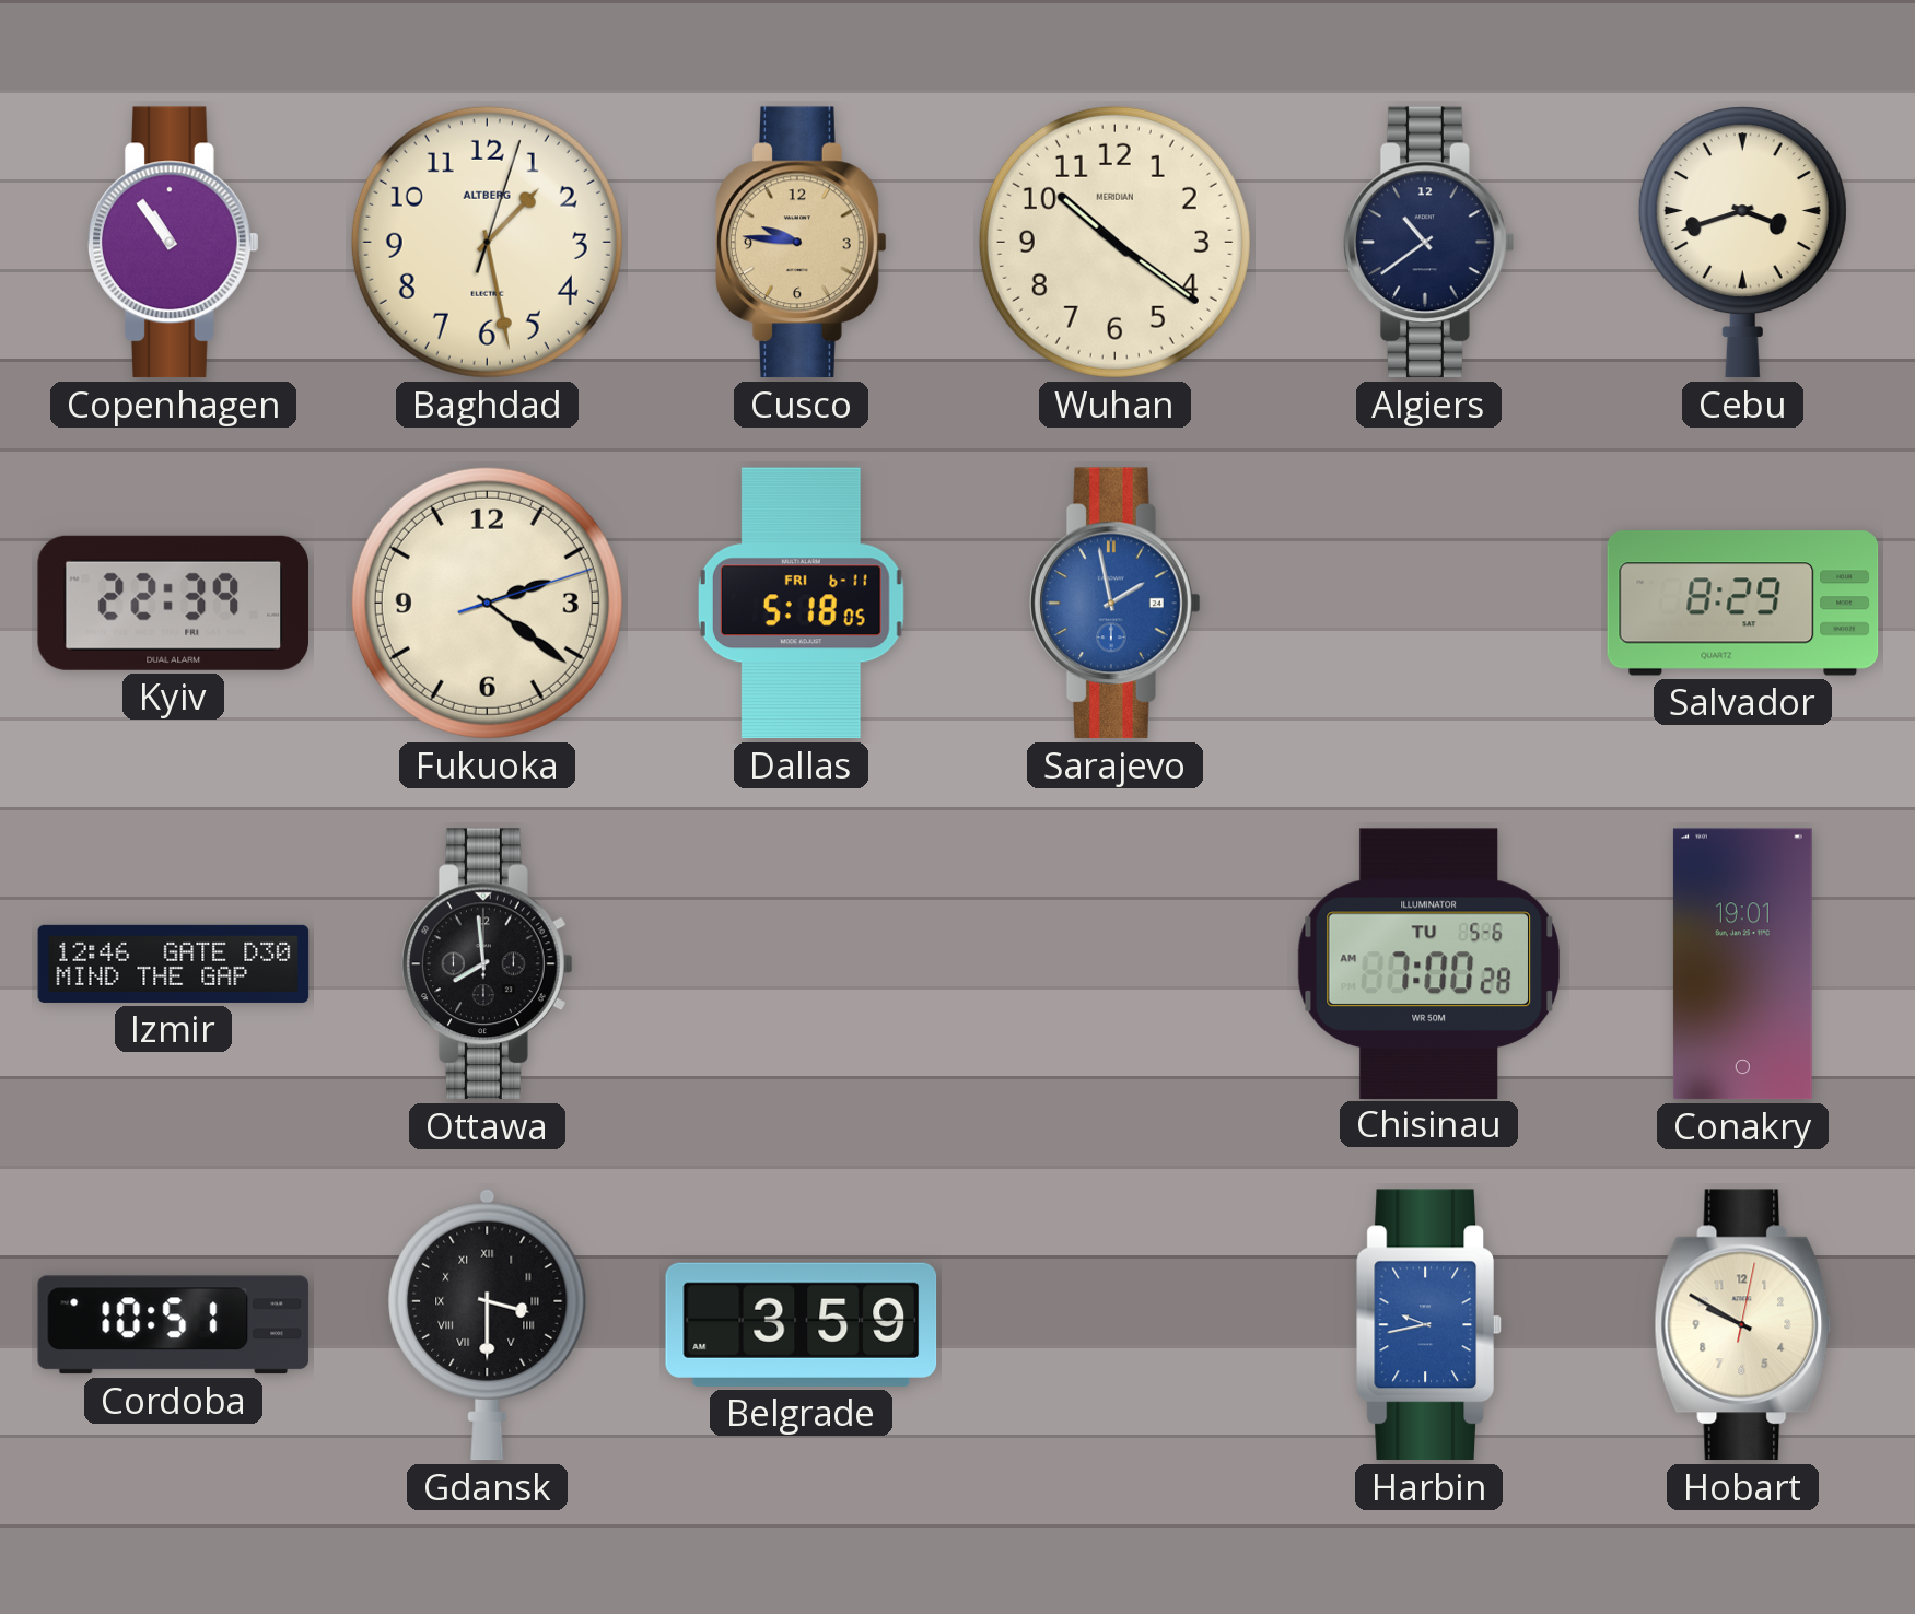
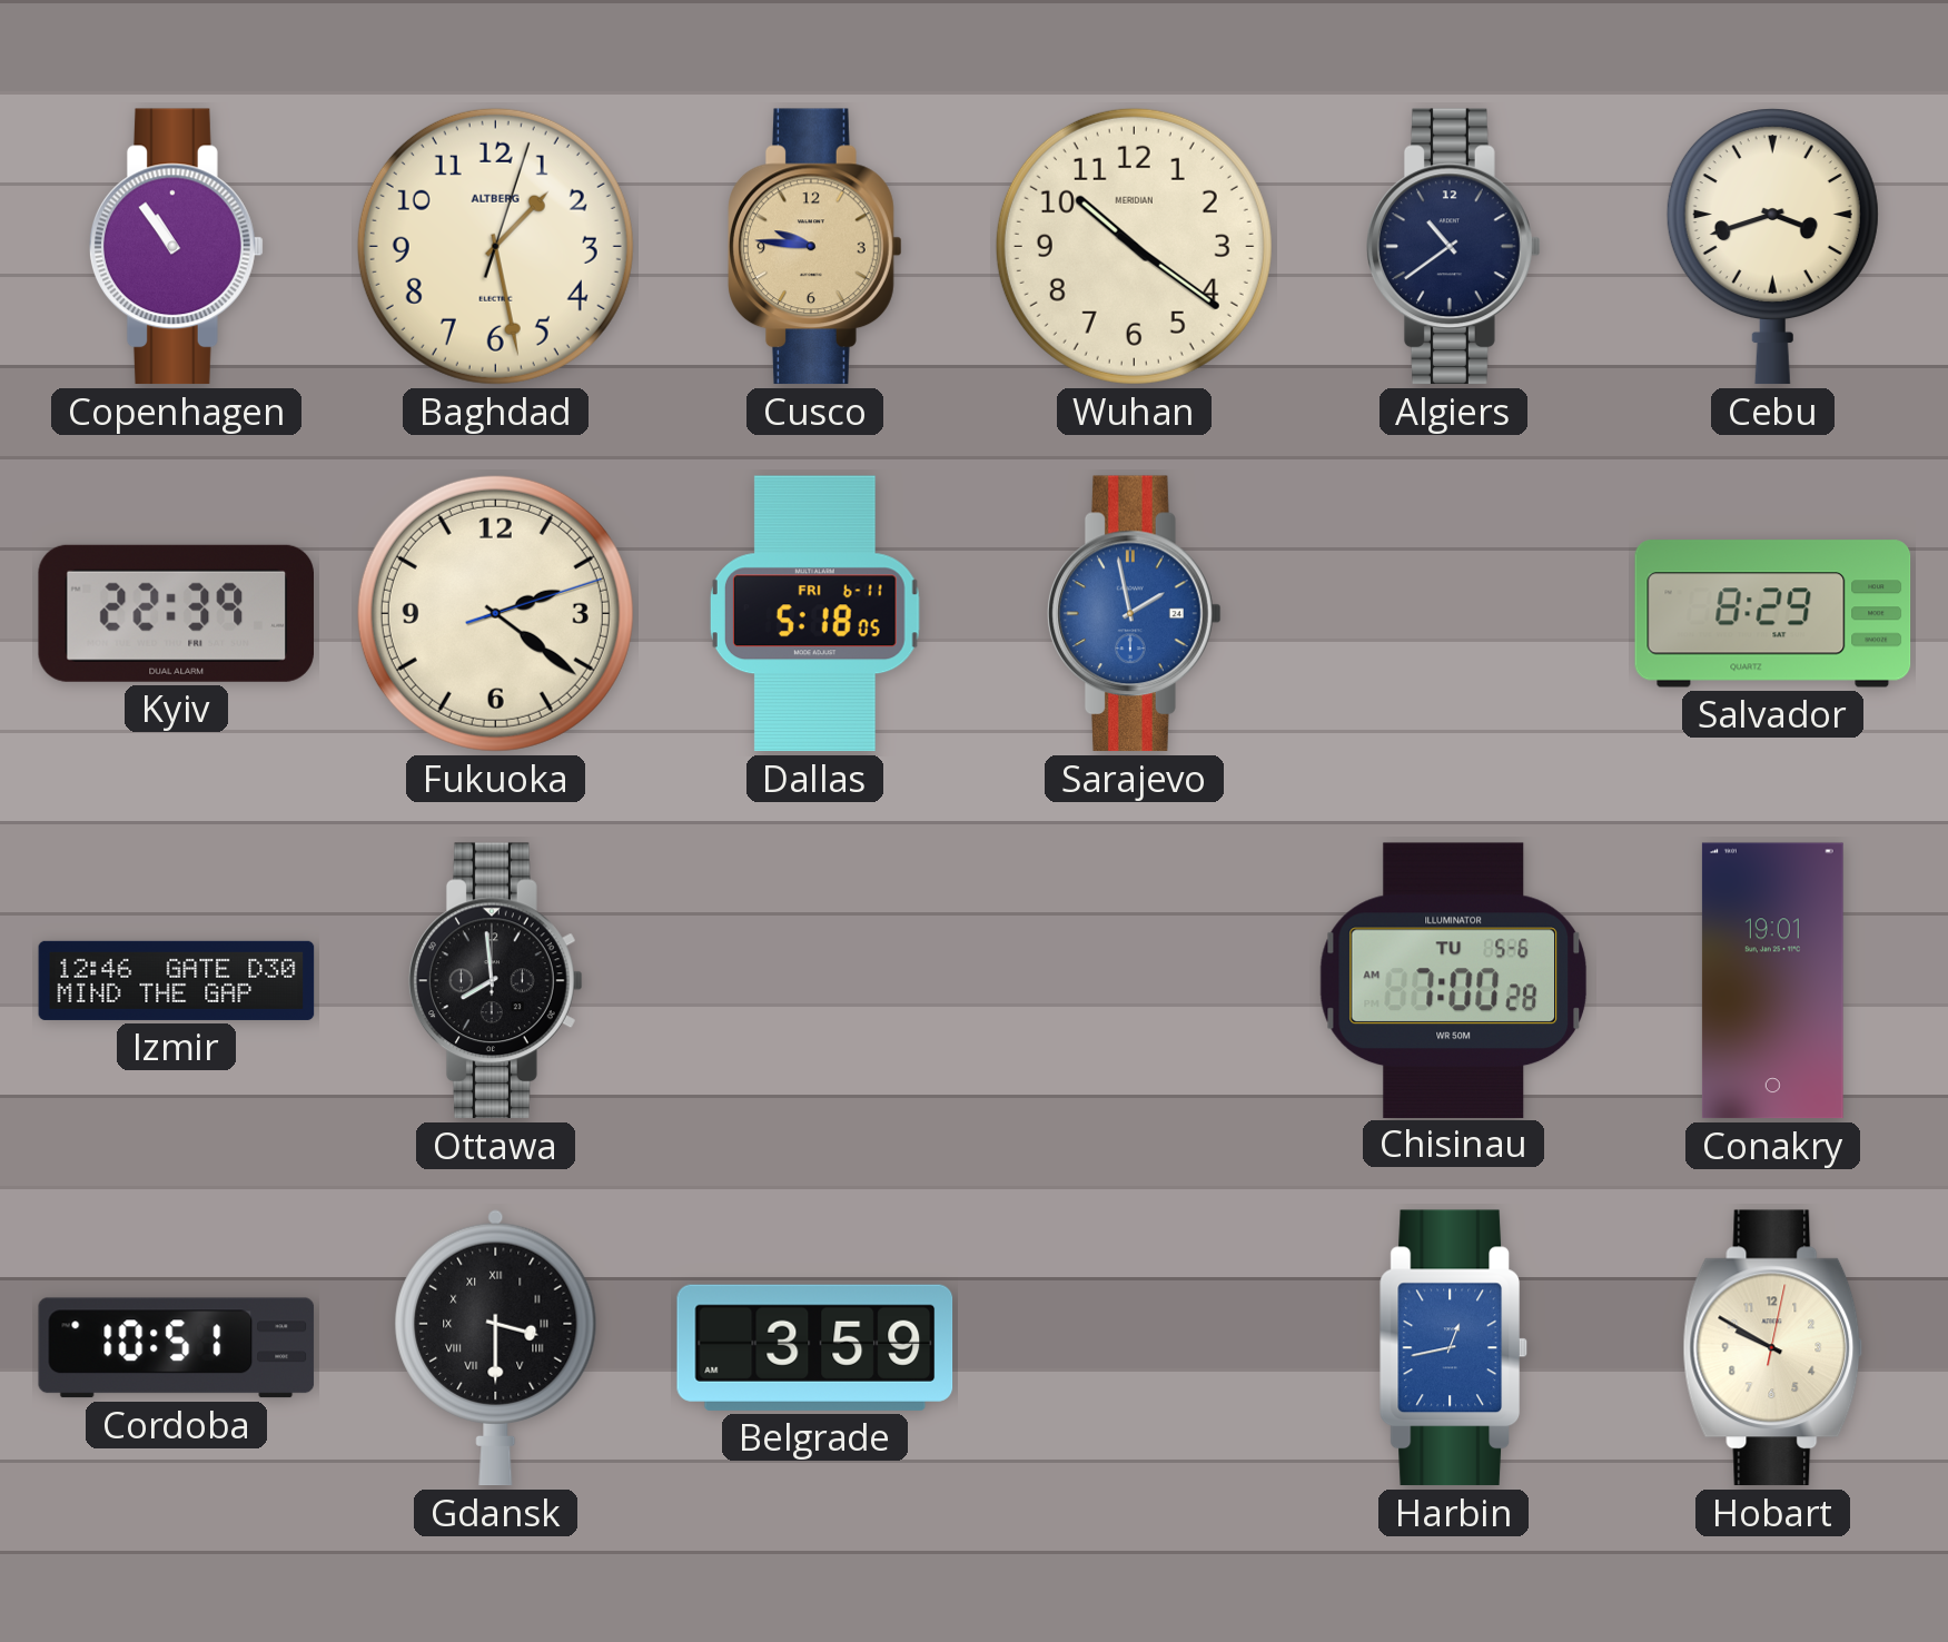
Harbin: 9:43 -> 12:43
